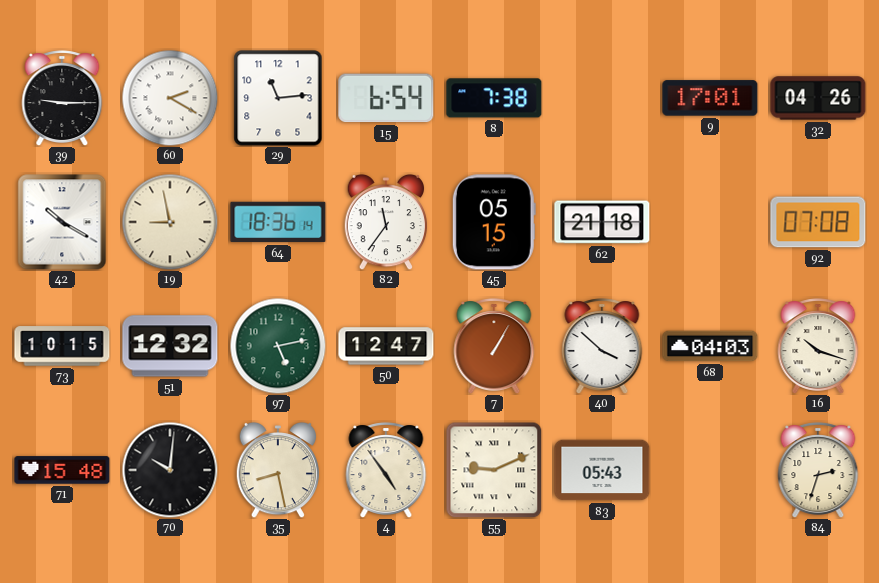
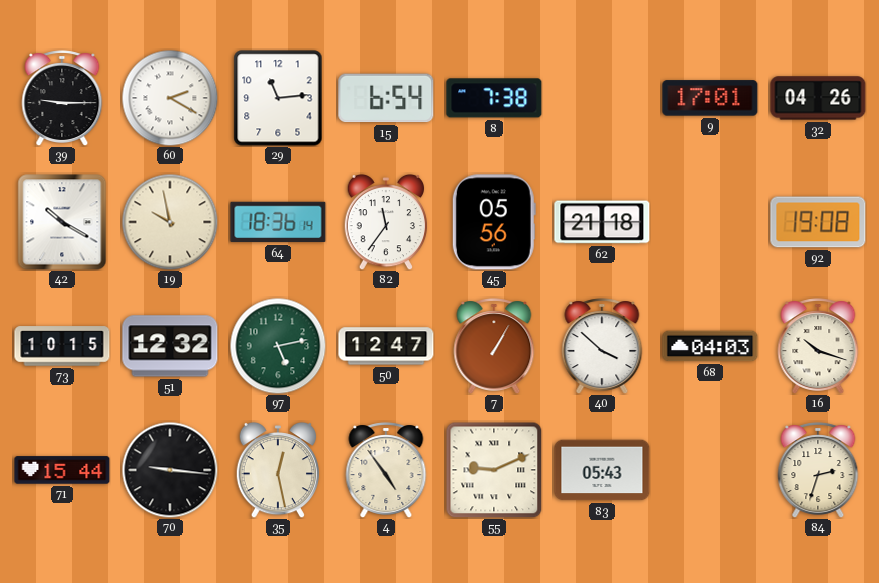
19: 8:58 -> 9:58
45: 05:15 -> 05:56
92: 07:08 -> 19:08
71: 15:48 -> 15:44
70: 10:01 -> 9:16
35: 8:28 -> 12:28
